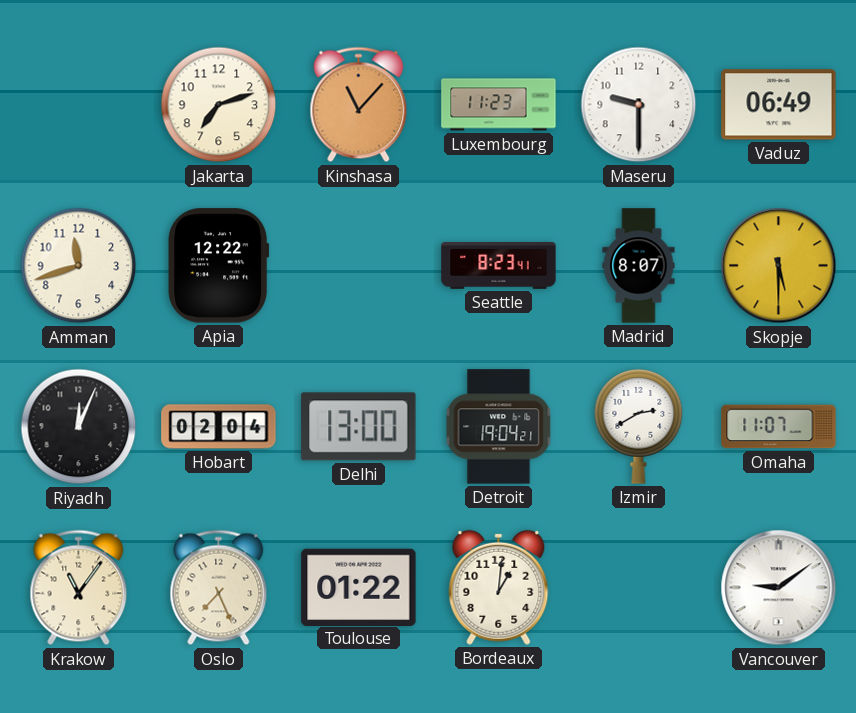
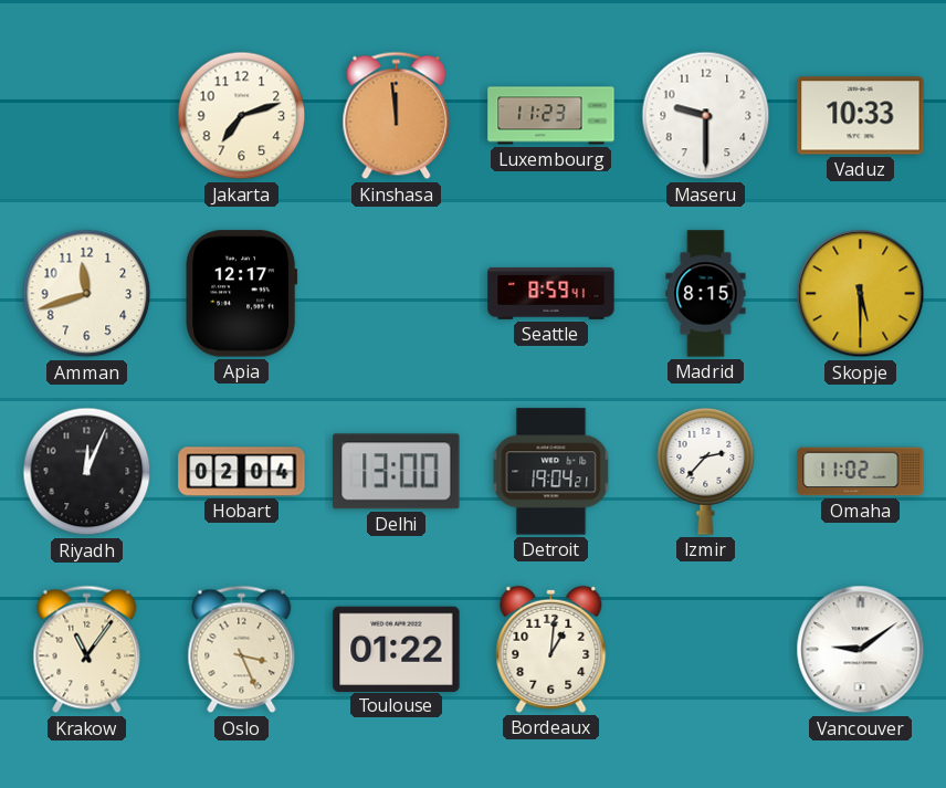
Kinshasa: 11:07 -> 11:59
Vaduz: 06:49 -> 10:33
Apia: 12:22 -> 12:17
Seattle: 8:23 -> 8:59
Madrid: 8:07 -> 8:15
Izmir: 2:40 -> 2:37
Omaha: 11:07 -> 11:02
Oslo: 7:26 -> 3:26
